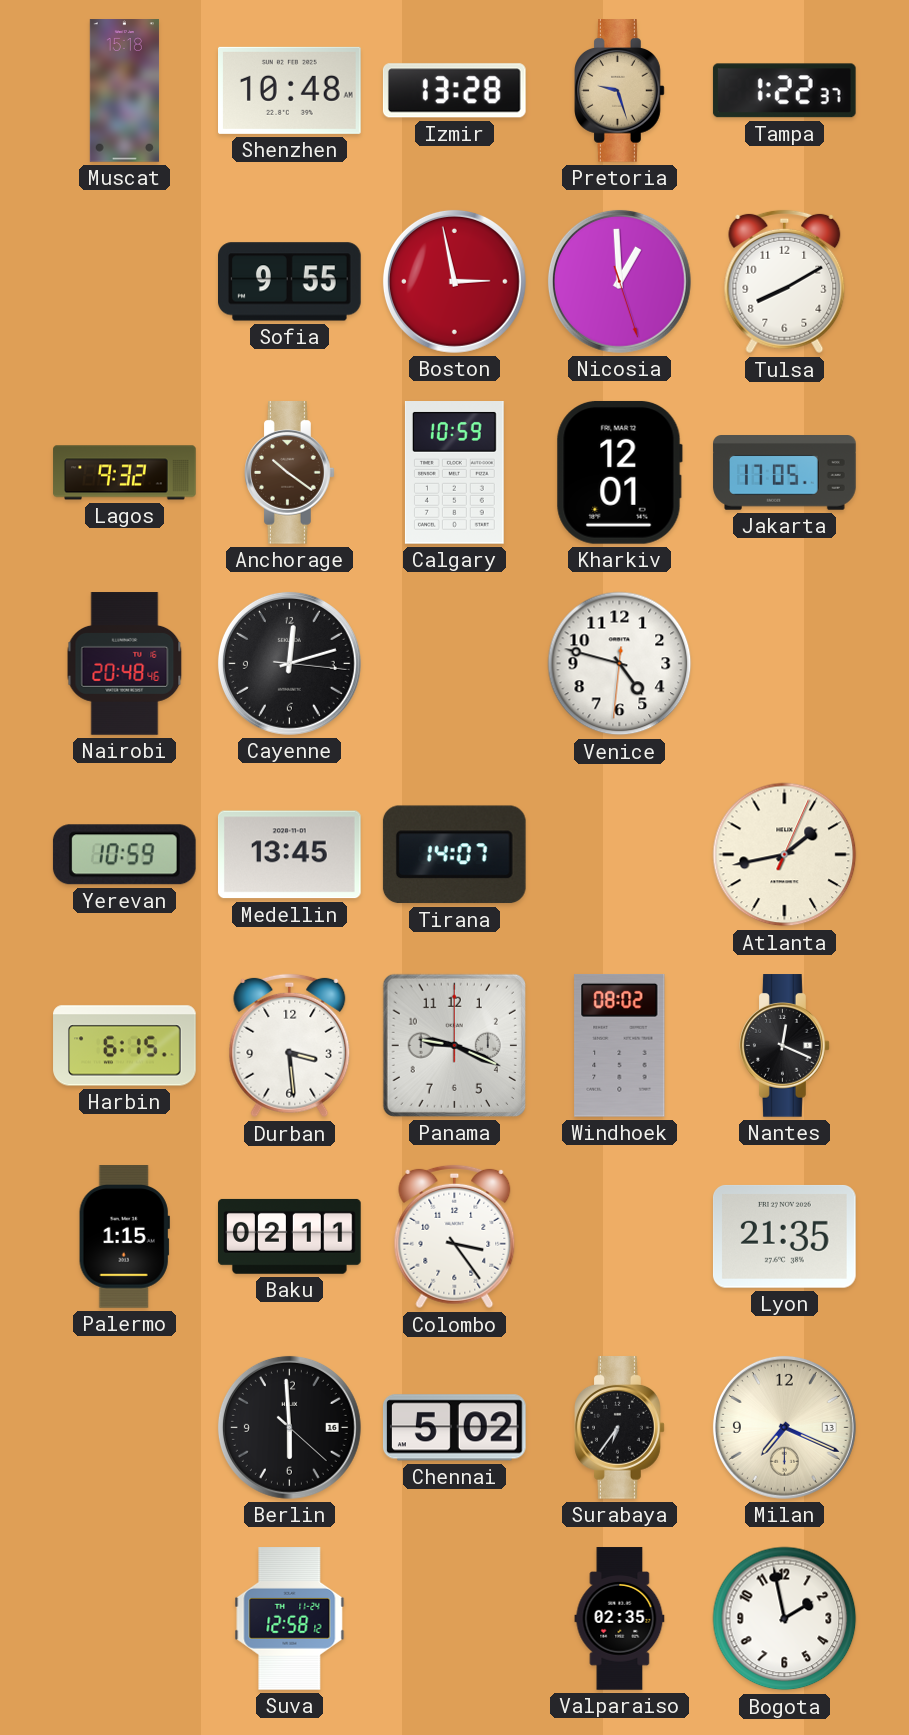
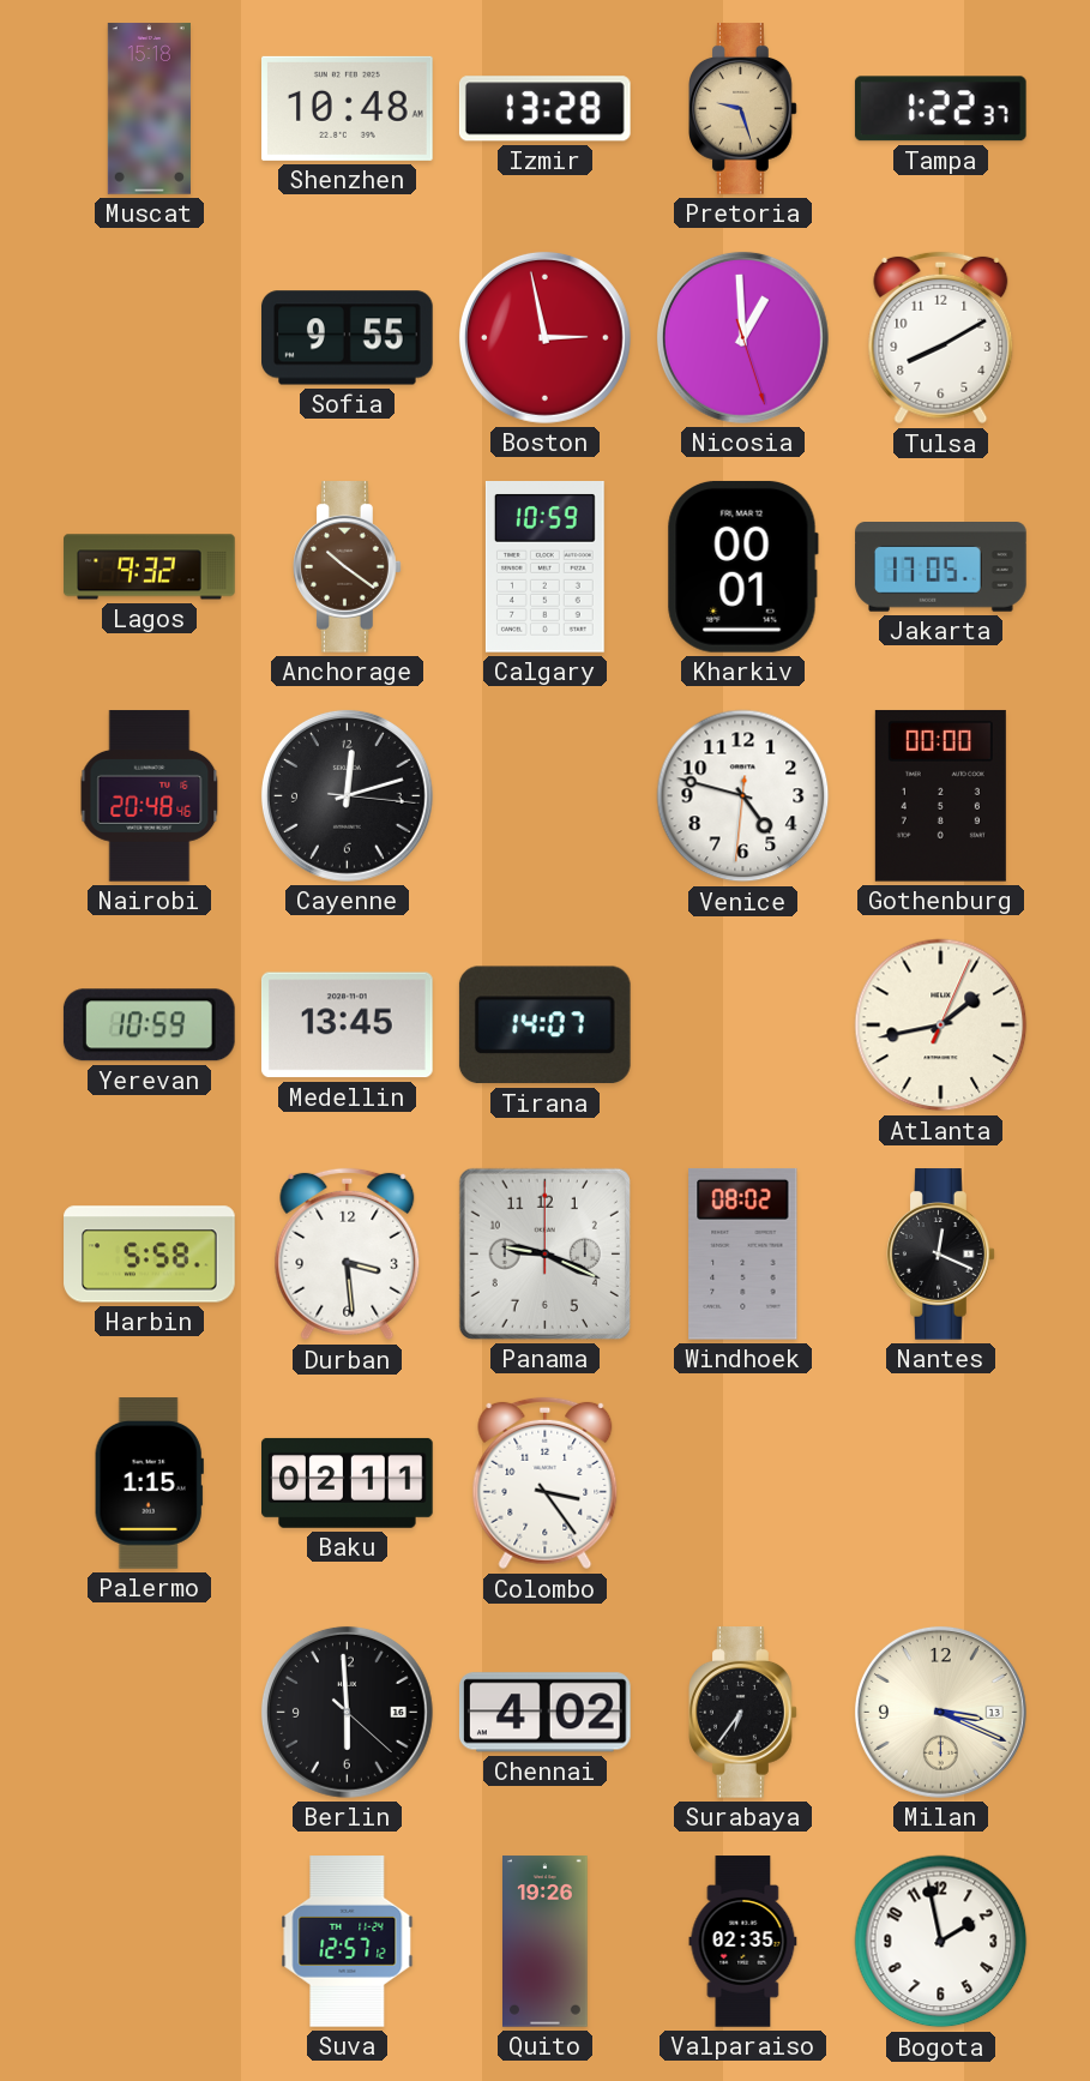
Kharkiv: 12:01 -> 00:01
Gothenburg: none -> 00:00
Harbin: 6:15 -> 5:58
Lyon: 21:35 -> none
Chennai: 5:02 -> 4:02
Milan: 7:19 -> 3:19
Suva: 12:58 -> 12:57
Quito: none -> 19:26
